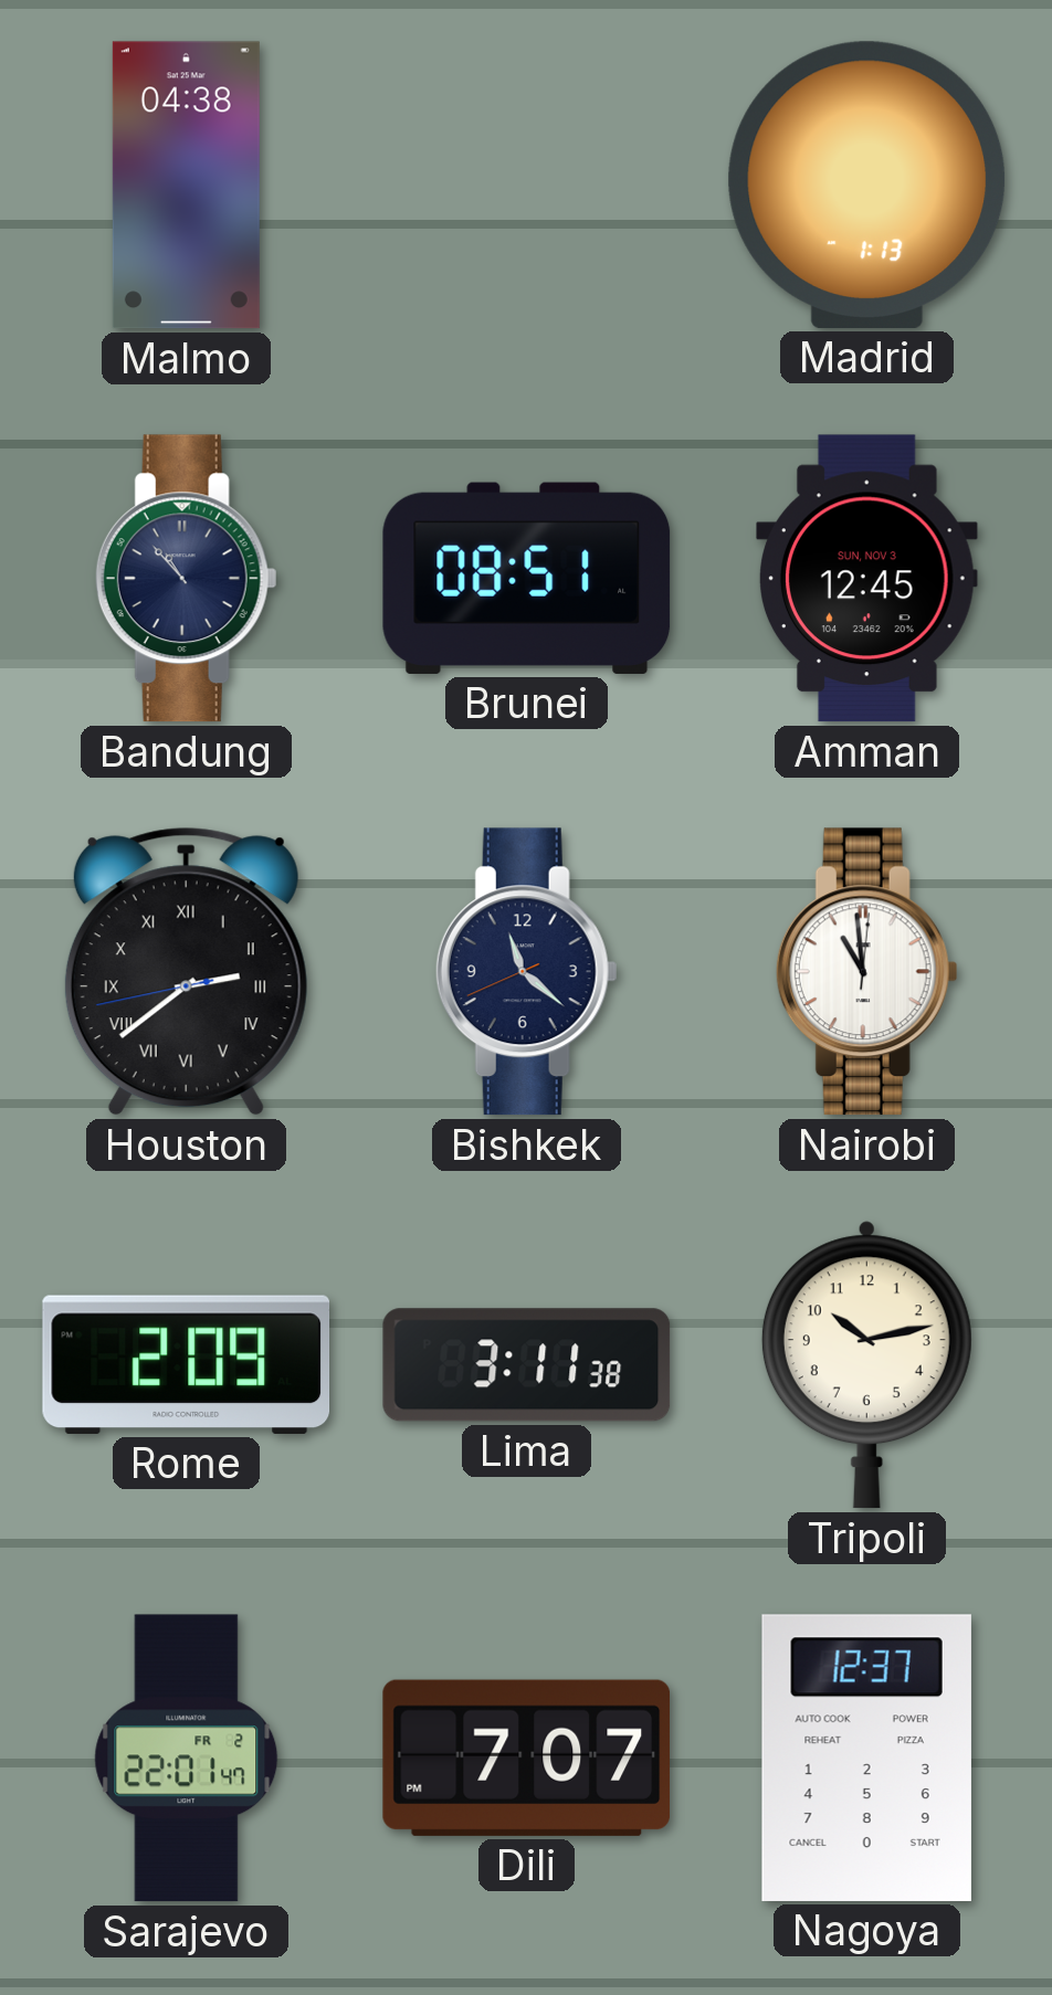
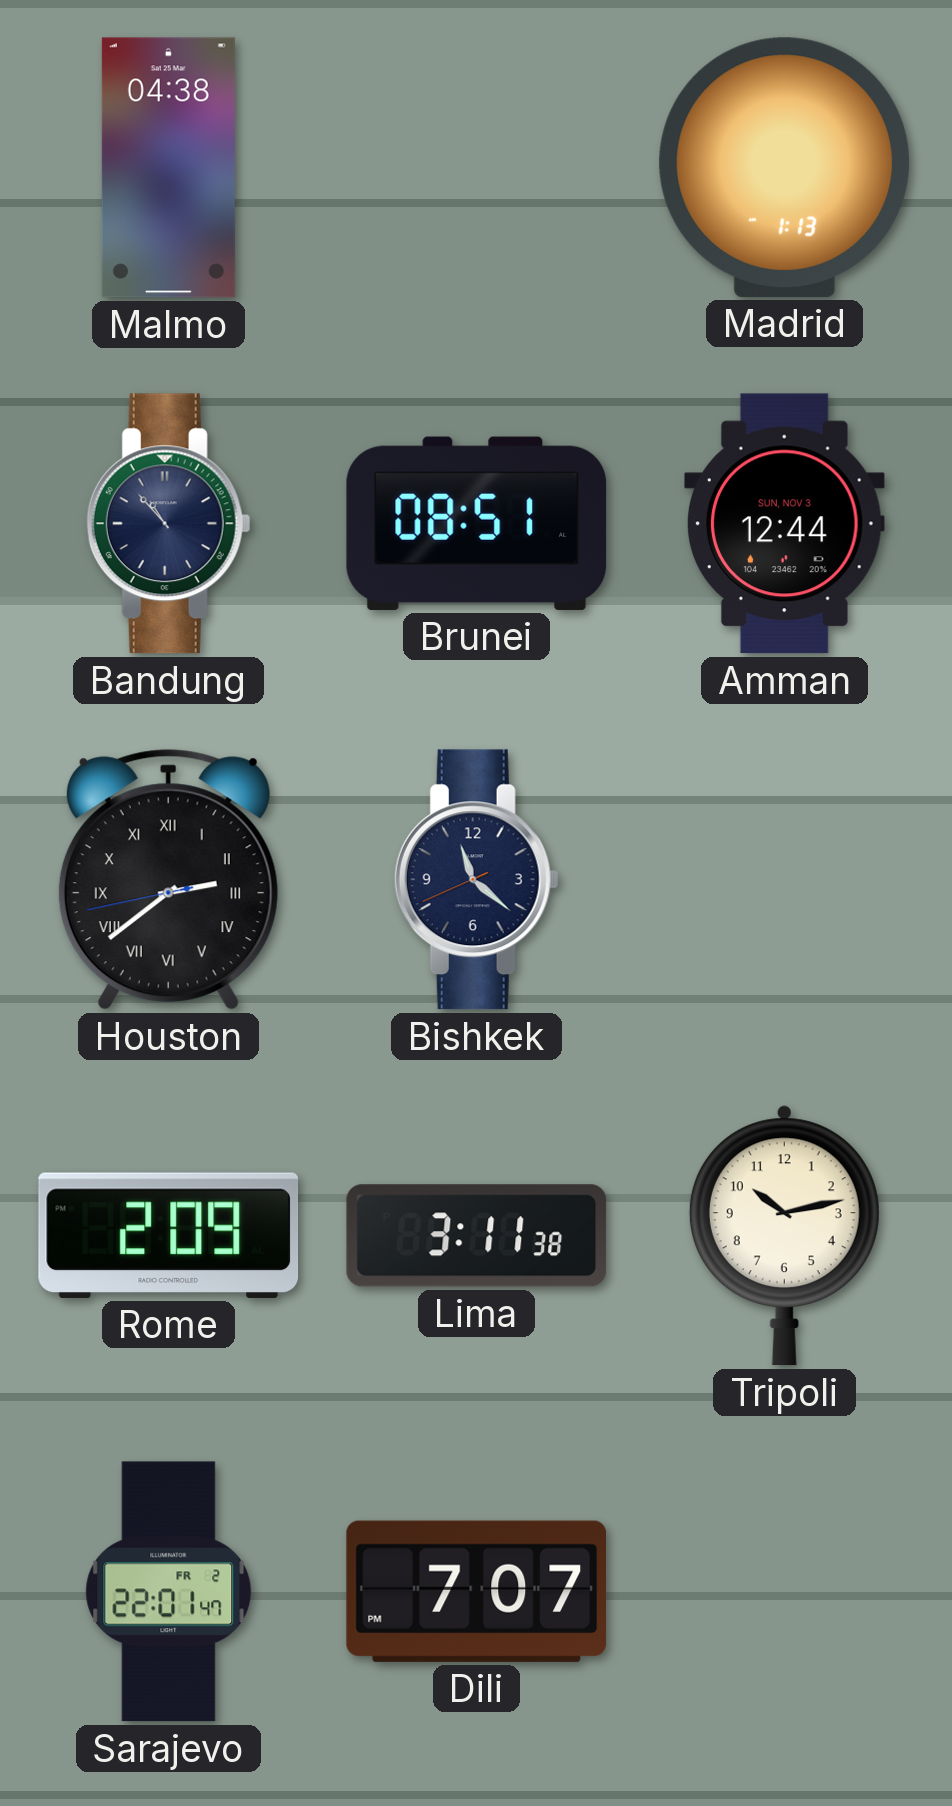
Amman: 12:45 -> 12:44
Nairobi: 10:59 -> none
Nagoya: 12:37 -> none
